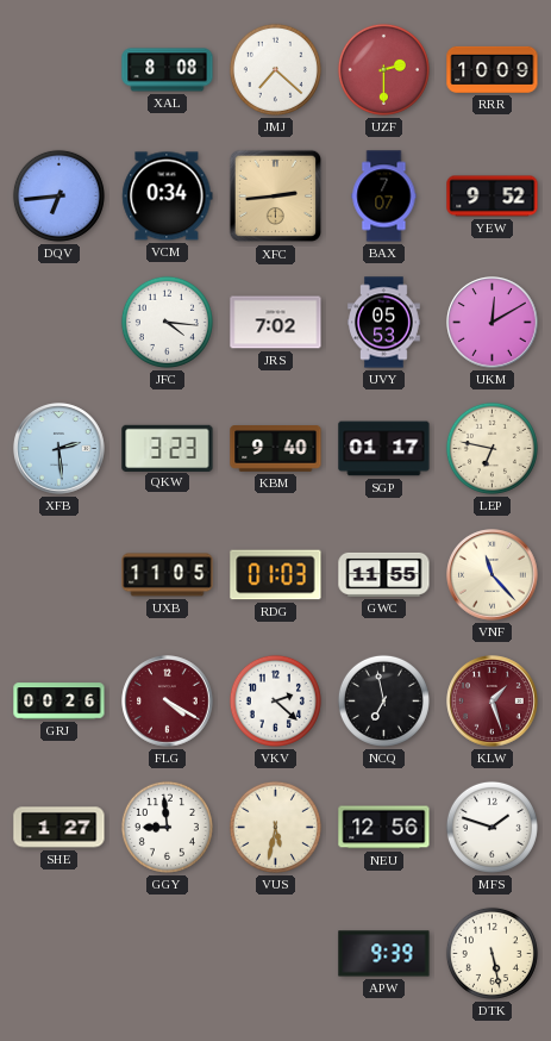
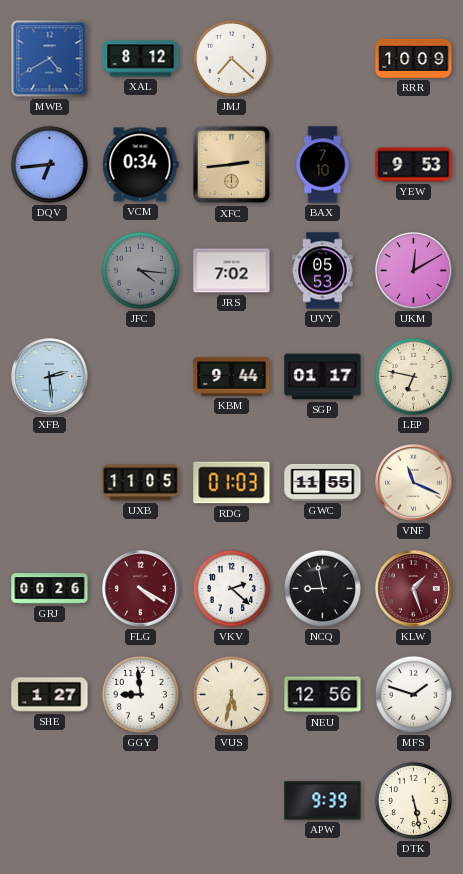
MWB: none -> 4:40
XAL: 8:08 -> 8:12
UZF: 2:30 -> none
BAX: 7:07 -> 7:10
YEW: 9:52 -> 9:53
JFC dial: white -> grey
QKW: 3:23 -> none
KBM: 9:40 -> 9:44
VNF: 11:23 -> 11:19
NCQ: 6:58 -> 8:58
